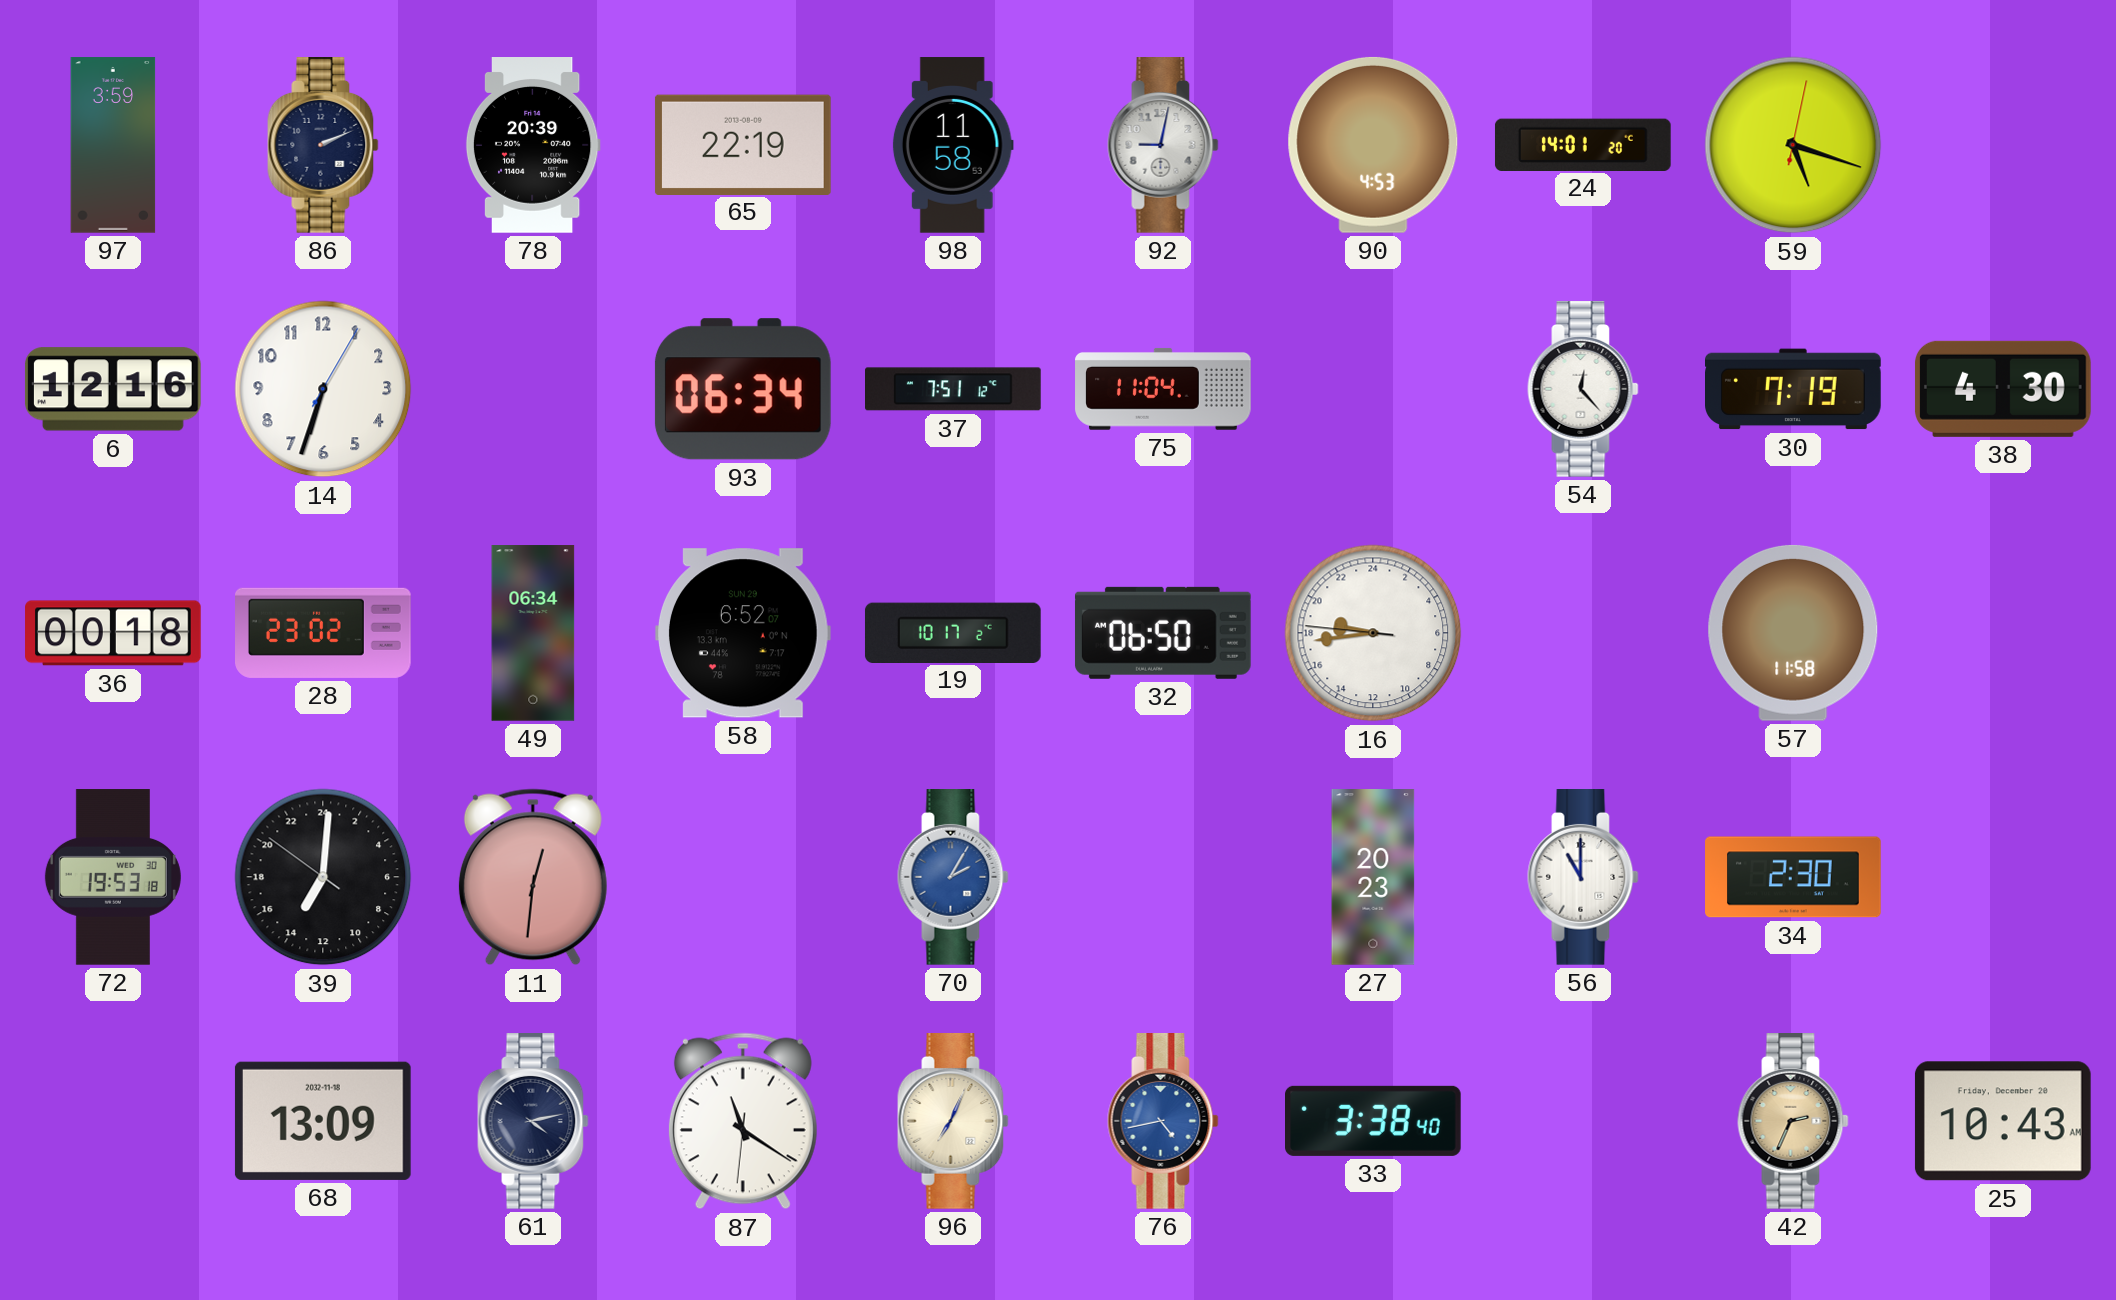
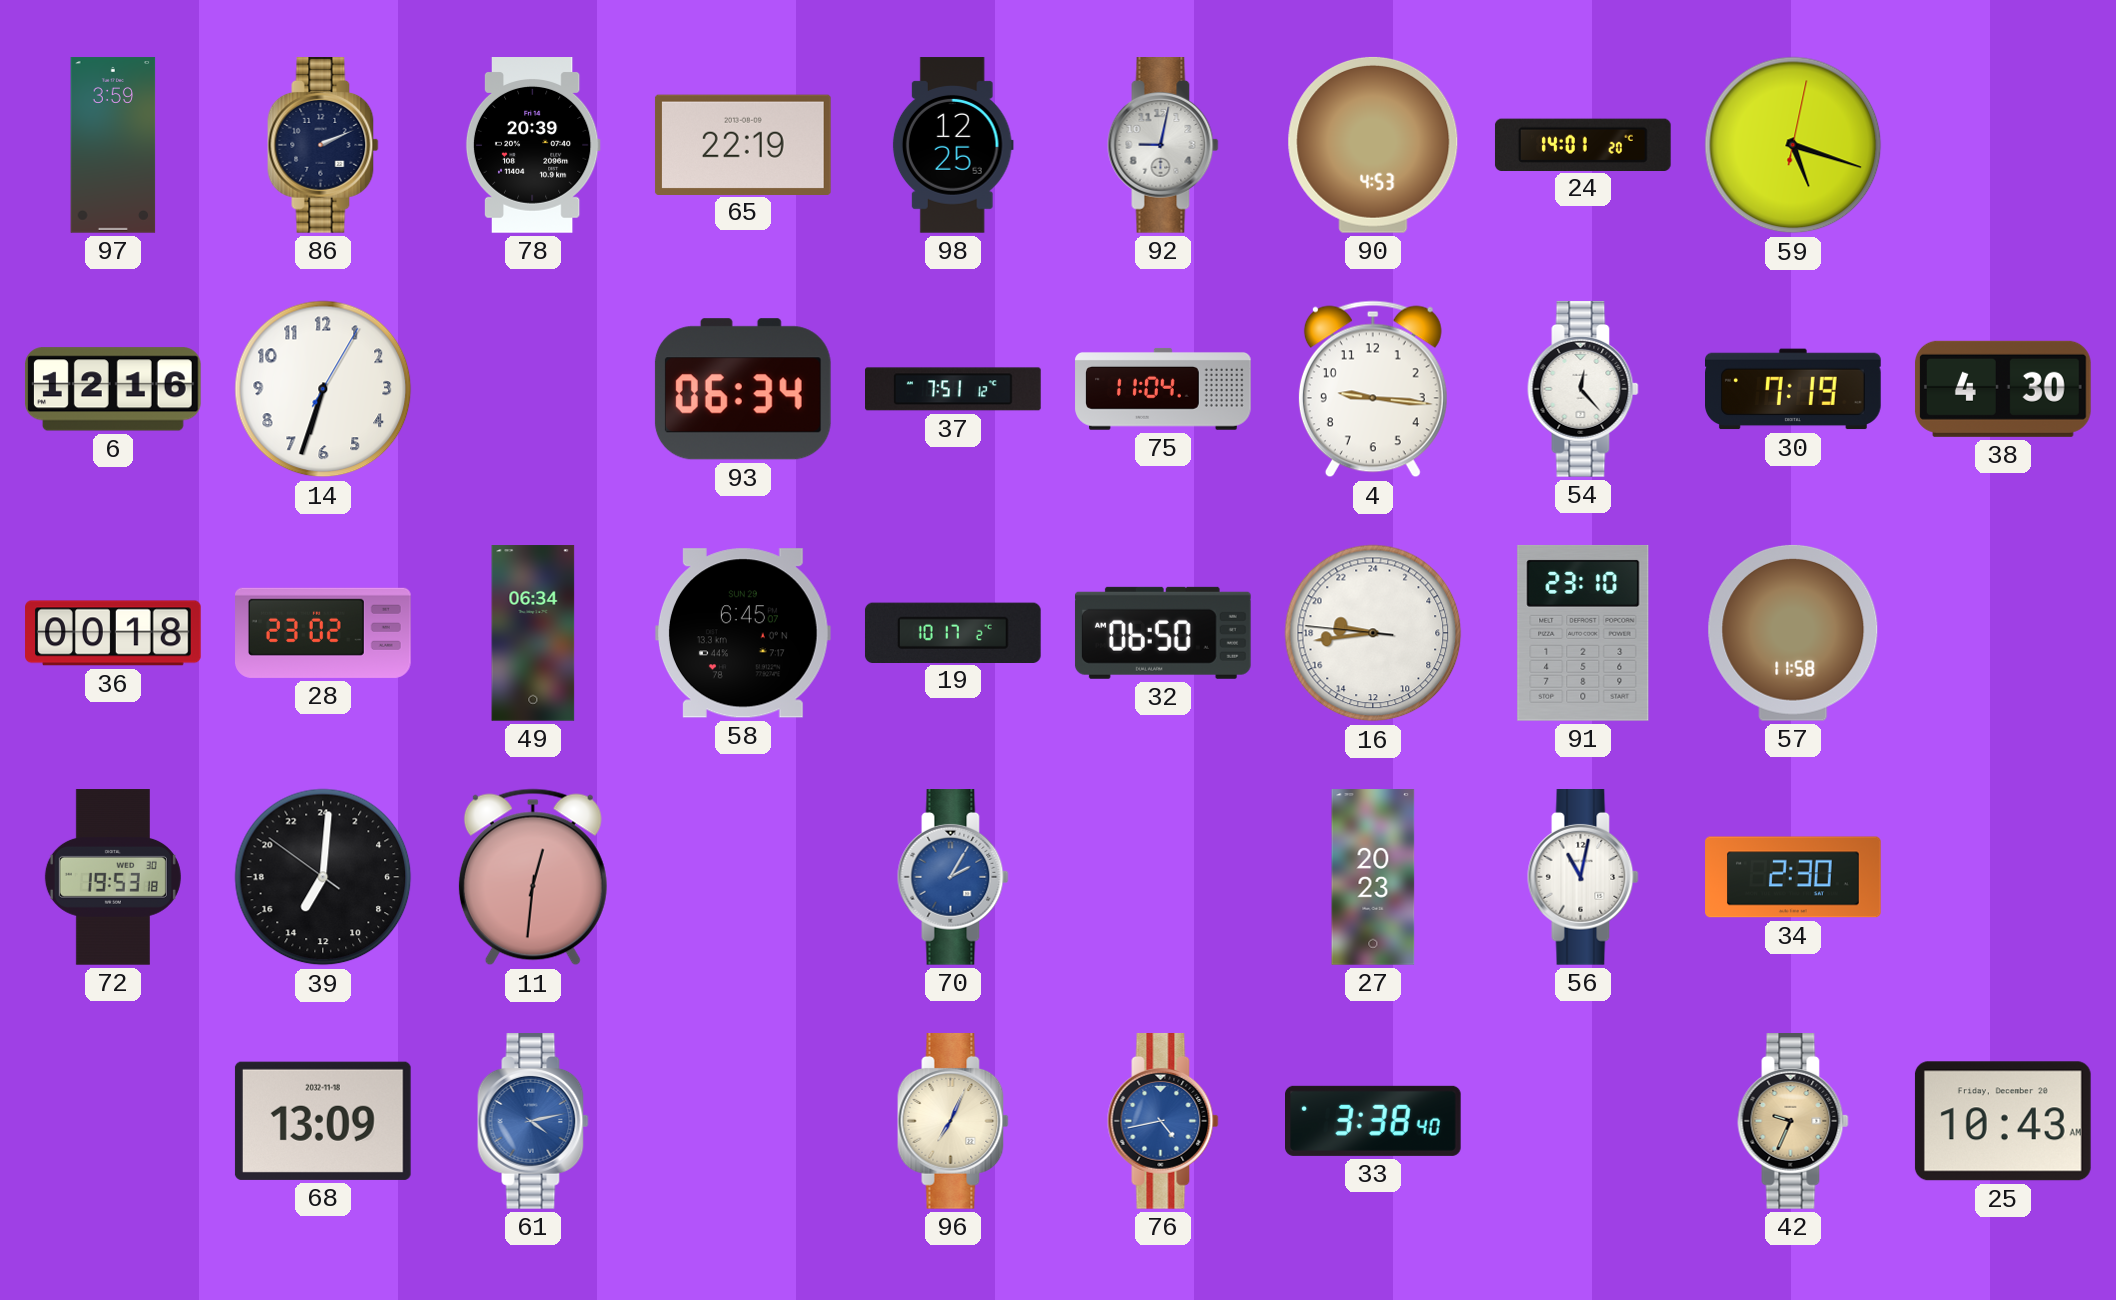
98: 11:58 -> 12:25
4: none -> 9:16
58: 6:52 -> 6:45
91: none -> 23:10
56: 11:00 -> 11:02
61 dial: navy -> blue
87: 11:20 -> none
42: 2:34 -> 9:34
